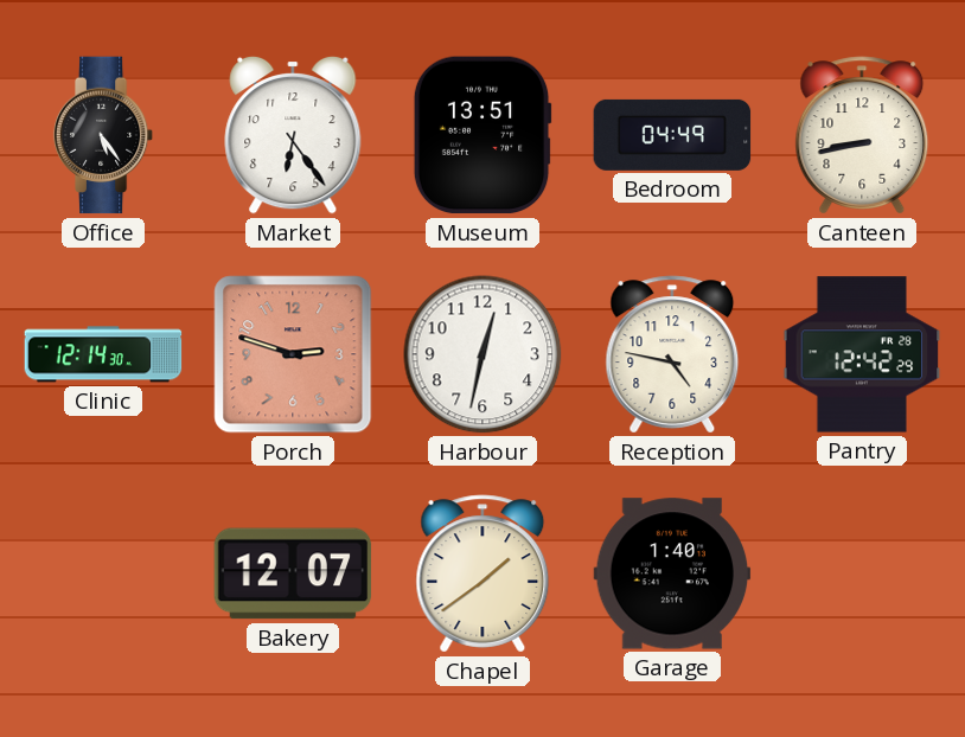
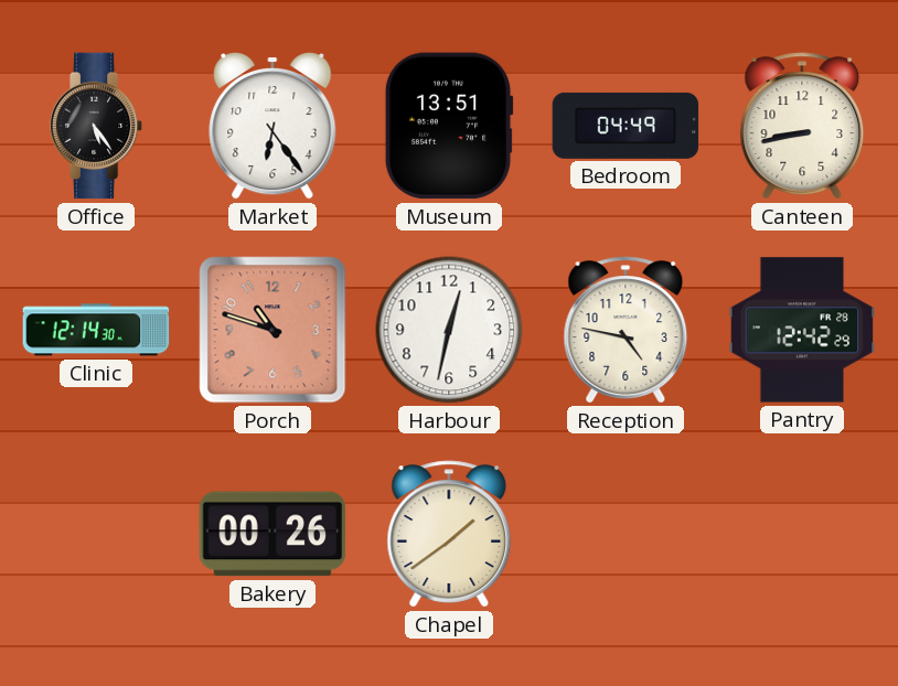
Porch: 2:48 -> 10:48
Bakery: 12:07 -> 00:26
Garage: 1:40 -> none
